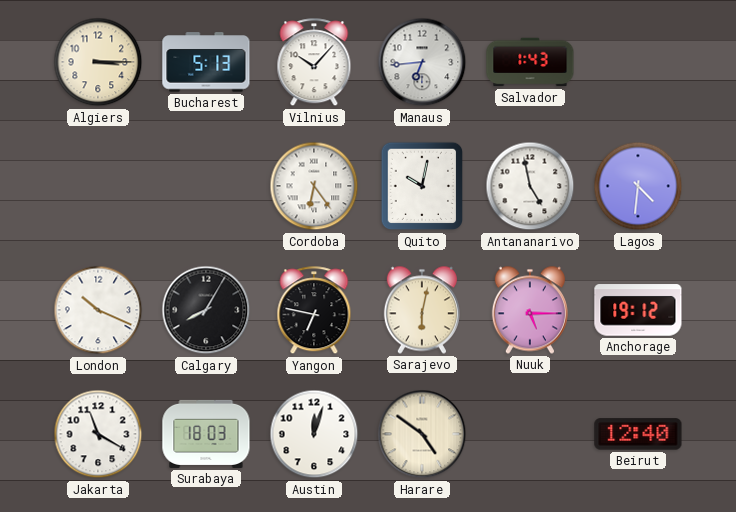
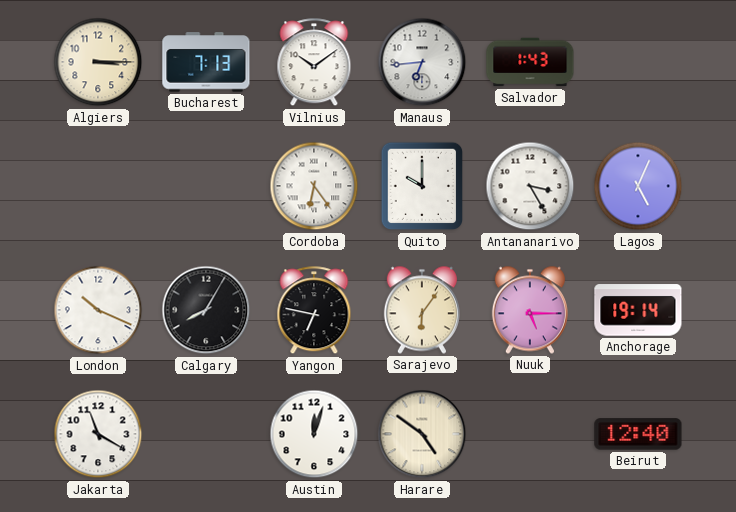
Bucharest: 5:13 -> 7:13
Vilnius: 10:07 -> 10:09
Quito: 10:02 -> 10:00
Antananarivo: 4:58 -> 3:25
Lagos: 4:31 -> 5:04
Sarajevo: 6:02 -> 6:06
Anchorage: 19:12 -> 19:14
Surabaya: 18:03 -> none
